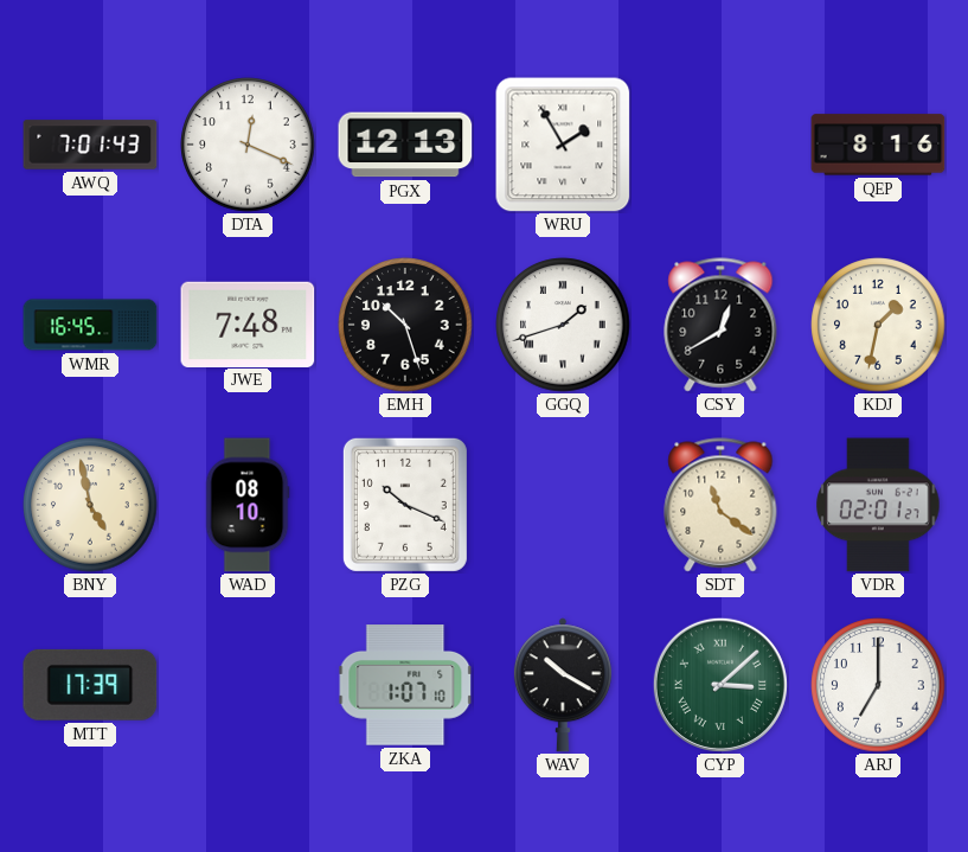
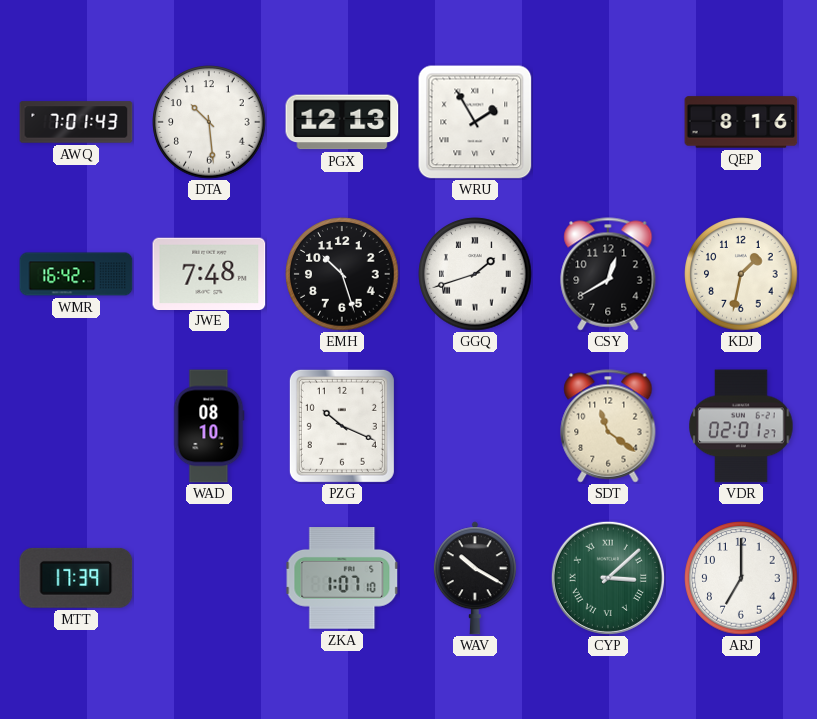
DTA: 12:19 -> 10:29
WMR: 16:45 -> 16:42
BNY: 4:58 -> none
